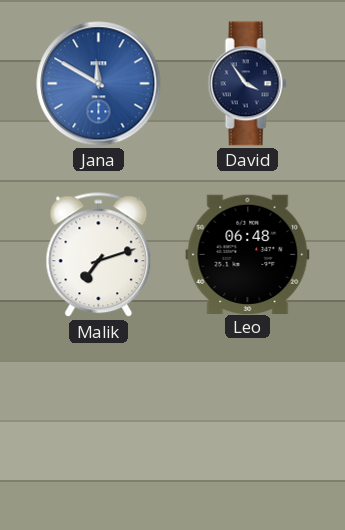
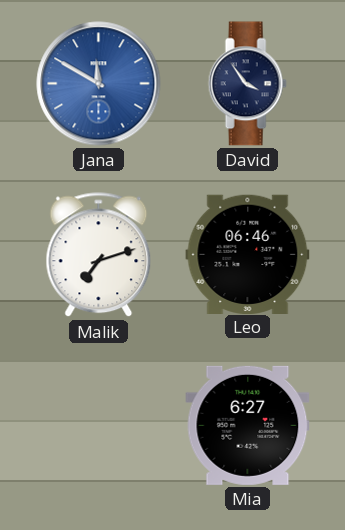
Leo: 06:48 -> 06:46
Mia: none -> 6:27
